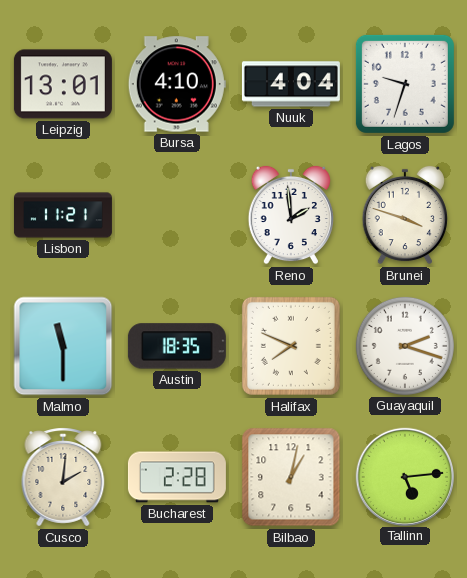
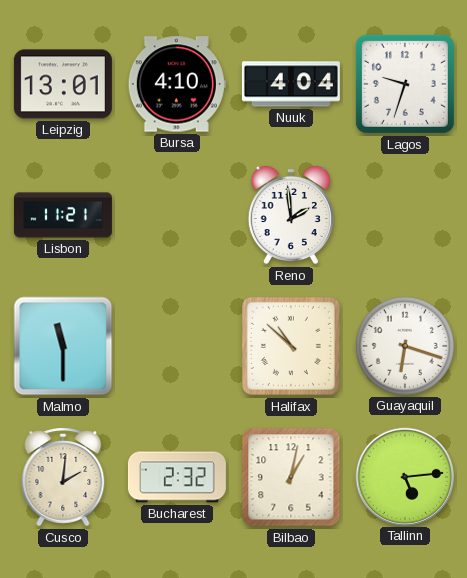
Brunei: 3:48 -> none
Austin: 18:35 -> none
Halifax: 7:49 -> 10:52
Guayaquil: 2:18 -> 6:18
Bucharest: 2:28 -> 2:32
